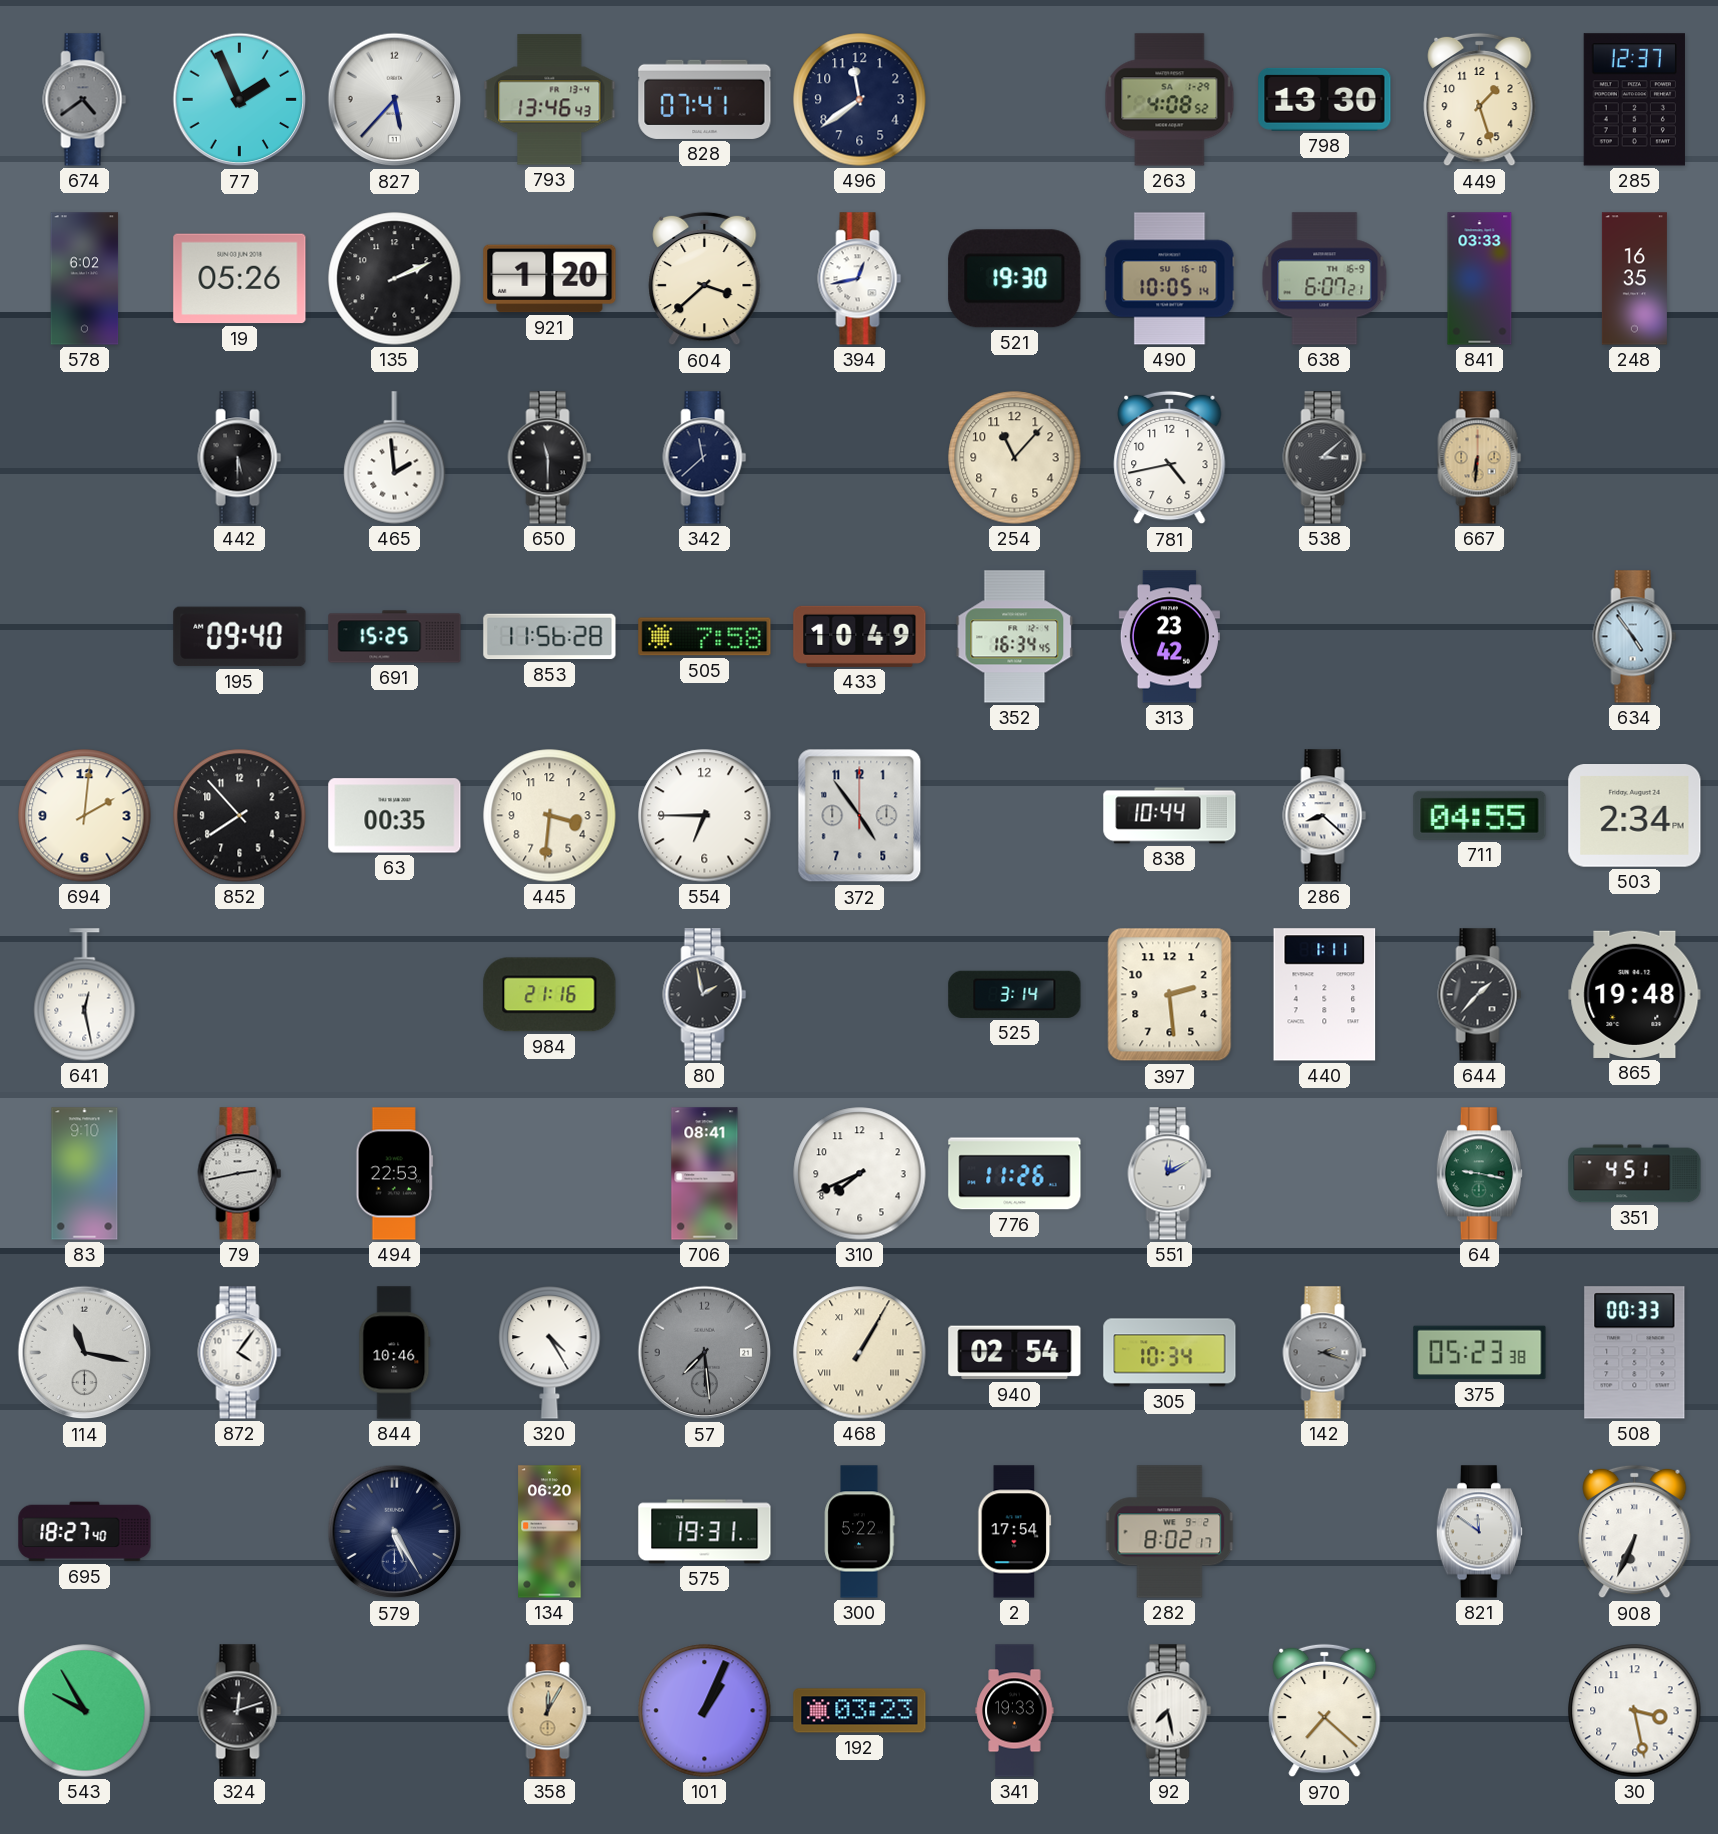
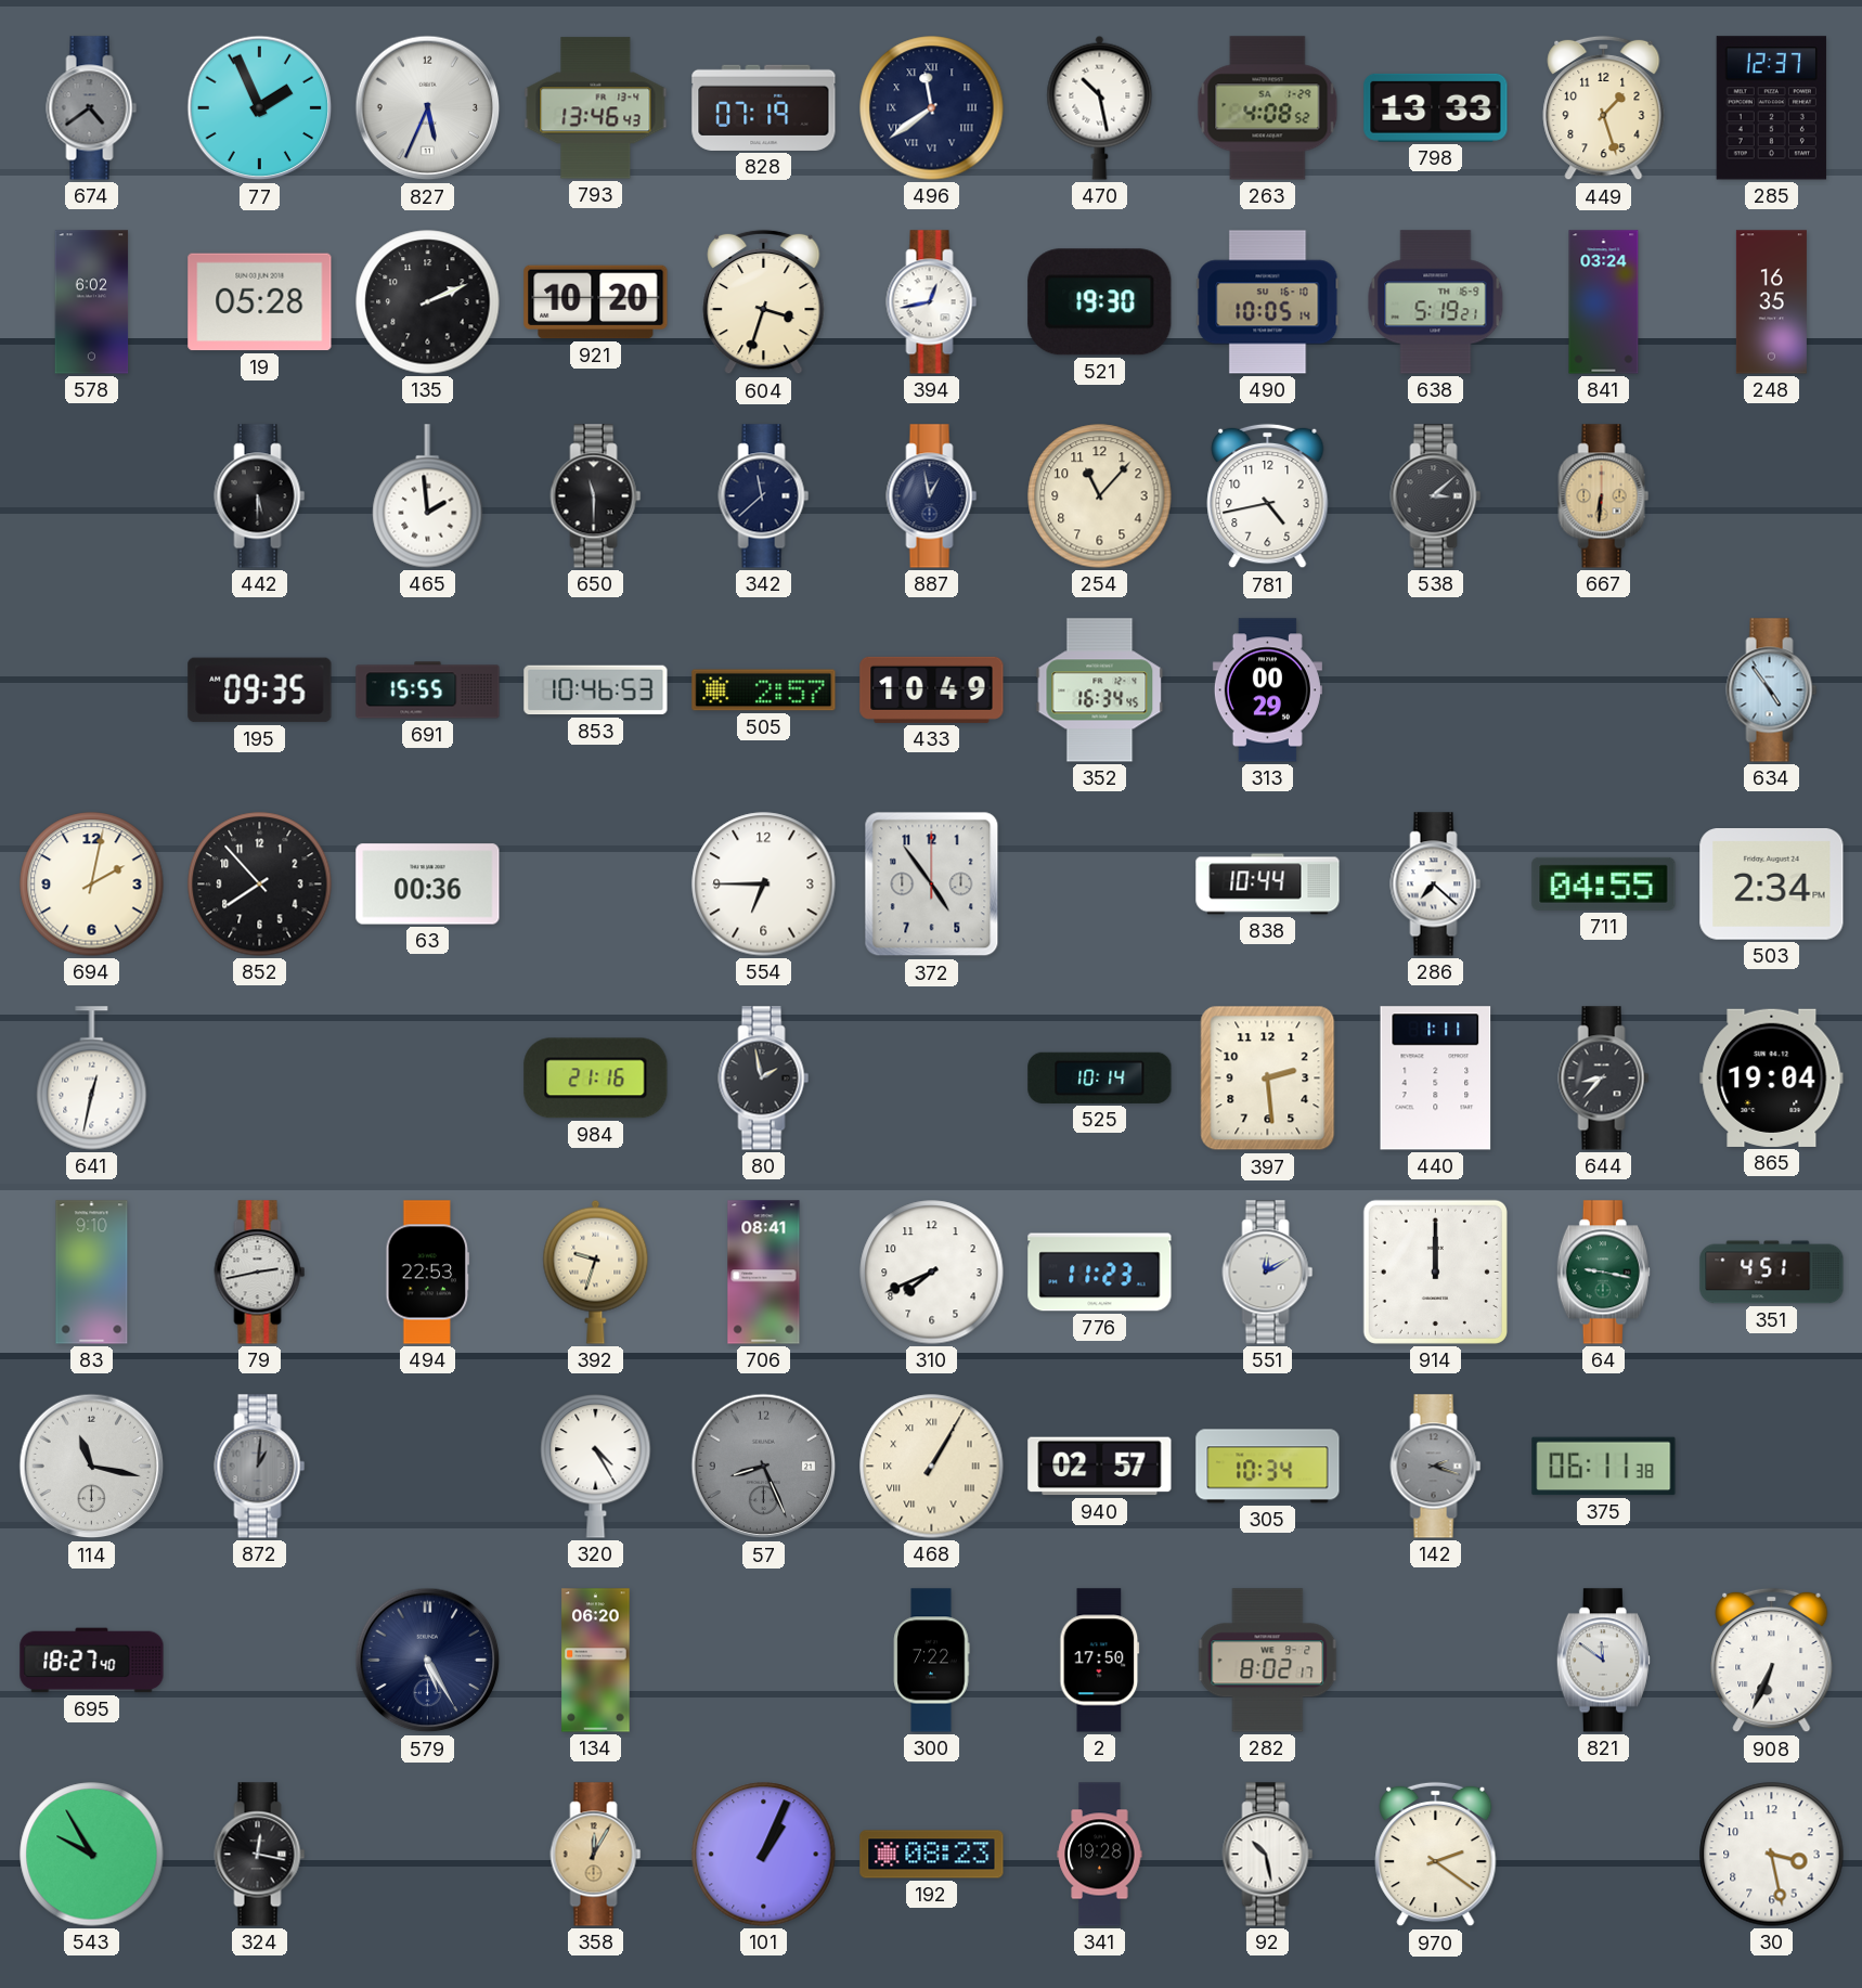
827: 5:37 -> 5:34
828: 07:41 -> 07:19
496 numerals: Arabic -> Roman
470: none -> 10:28
798: 13:30 -> 13:33
19: 05:26 -> 05:28
921: 1:20 -> 10:20
604: 3:38 -> 3:33
638: 6:07 -> 5:19
841: 03:33 -> 03:24
887: none -> 12:58
195: 09:40 -> 09:35
691: 15:25 -> 15:55
853: 11:56 -> 10:46
505: 7:58 -> 2:57
313: 23:42 -> 00:29
694: 2:01 -> 2:02
63: 00:35 -> 00:36
445: 3:31 -> none
286: 8:22 -> 7:22
641: 12:28 -> 12:32
525: 3:14 -> 10:14
644: 1:37 -> 8:37
865: 19:48 -> 19:04
392: none -> 9:33
776: 11:26 -> 11:23
914: none -> 12:00
872: 4:06 -> 1:01
872 dial: white -> grey
844: 10:46 -> none
57: 7:29 -> 8:26
940: 02:54 -> 02:57
375: 05:23 -> 06:11
508: 00:33 -> none
575: 19:31 -> none
300: 5:22 -> 7:22
2: 17:54 -> 17:50
324: 12:12 -> 12:17
192: 03:23 -> 08:23
341: 19:33 -> 19:28
92: 7:28 -> 10:28
970: 7:22 -> 2:21
